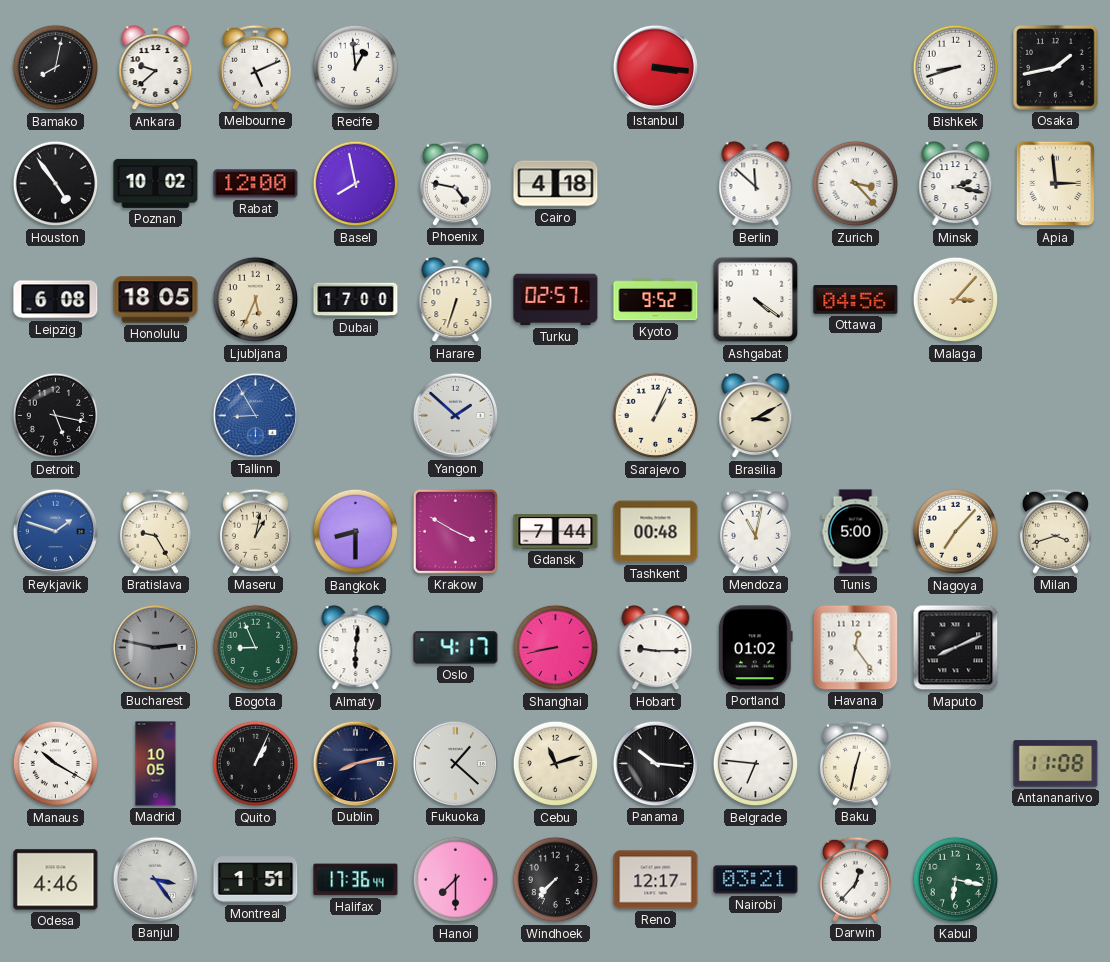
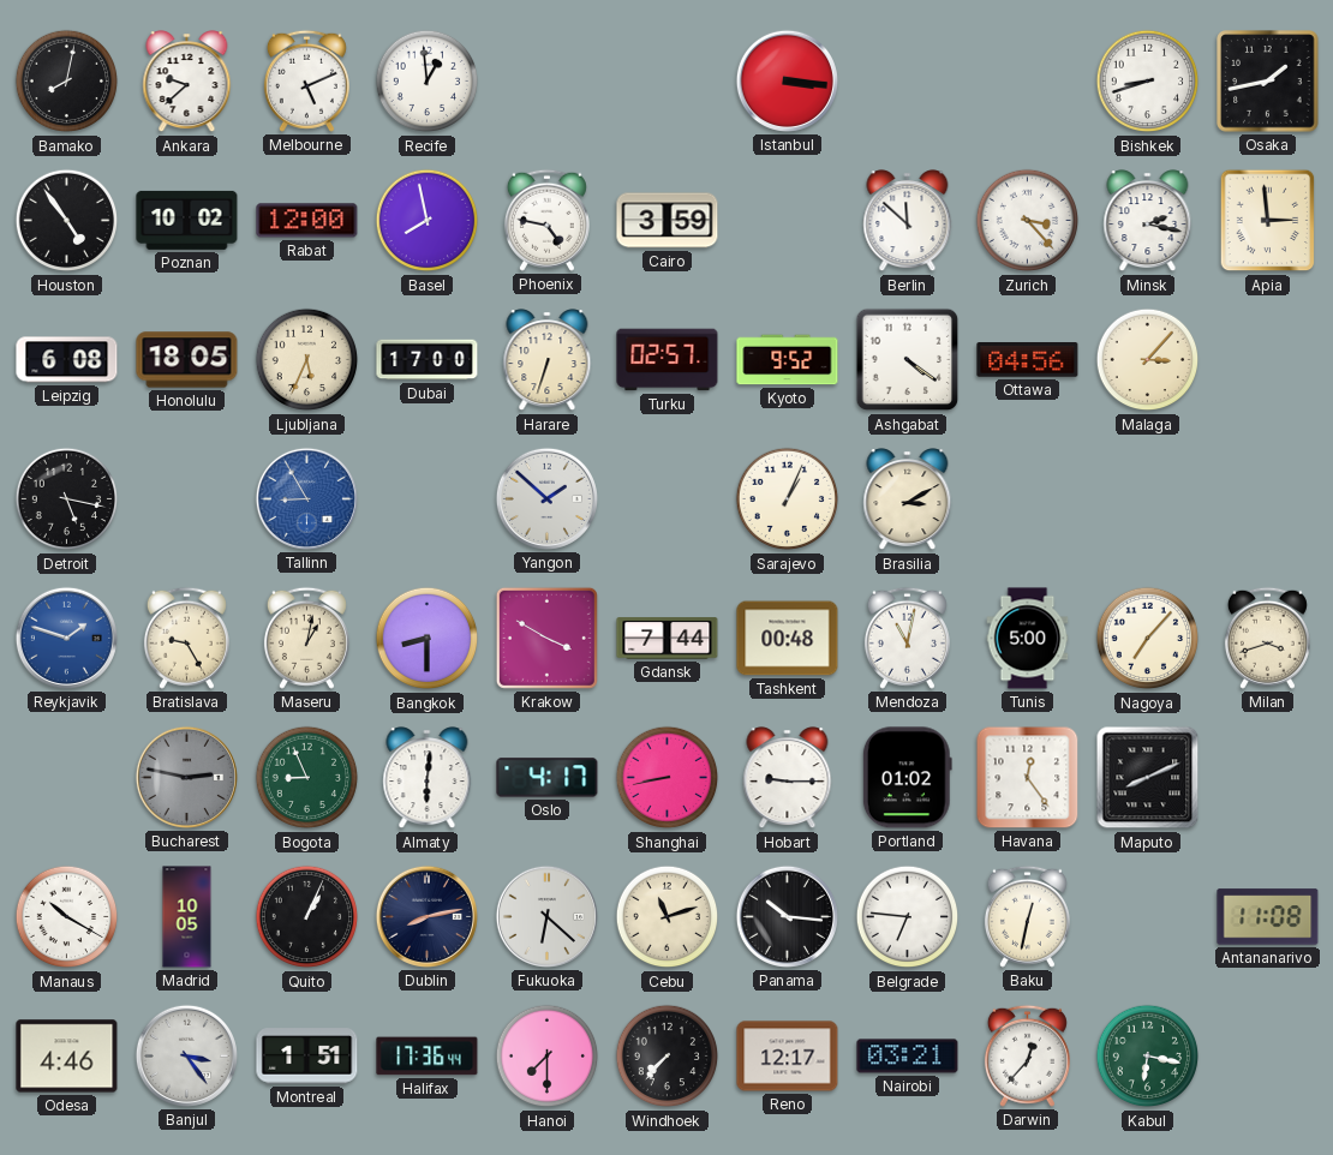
Cairo: 4:18 -> 3:59
Fukuoka: 1:22 -> 6:22
